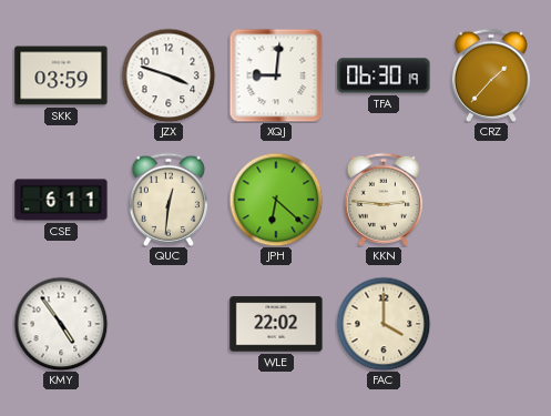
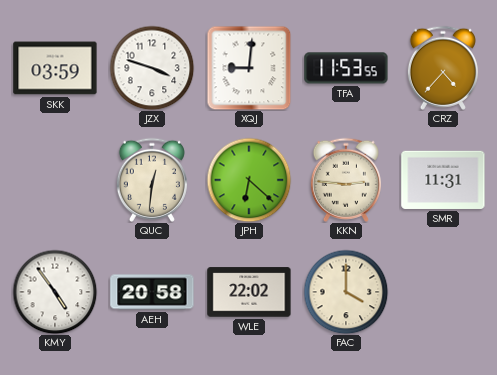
TFA: 06:30 -> 11:53
CRZ: 1:37 -> 4:37
CSE: 6:11 -> none
SMR: none -> 11:31
AEH: none -> 20:58
